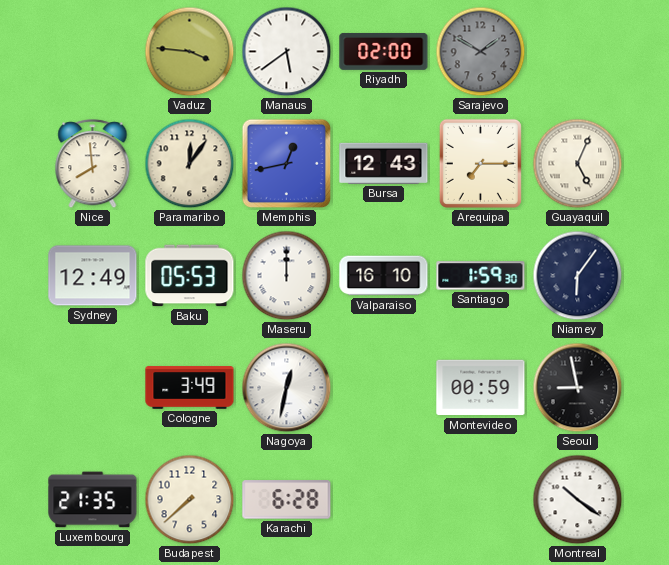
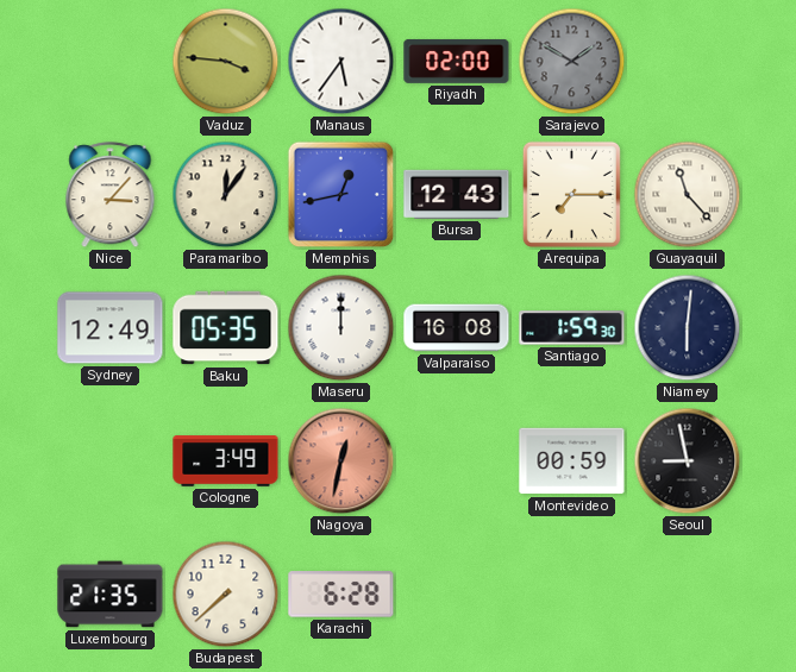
Manaus: 5:39 -> 5:36
Nice: 7:59 -> 3:07
Guayaquil: 5:04 -> 11:23
Baku: 05:53 -> 05:35
Valparaiso: 16:10 -> 16:08
Niamey: 6:06 -> 6:01
Nagoya dial: white -> salmon
Montreal: 10:21 -> none
